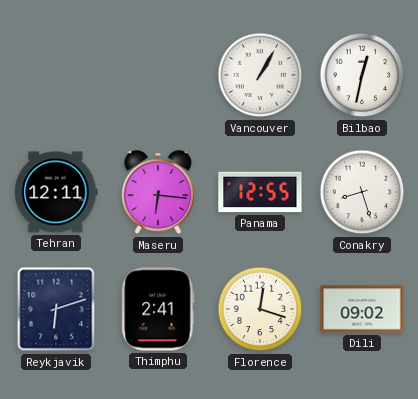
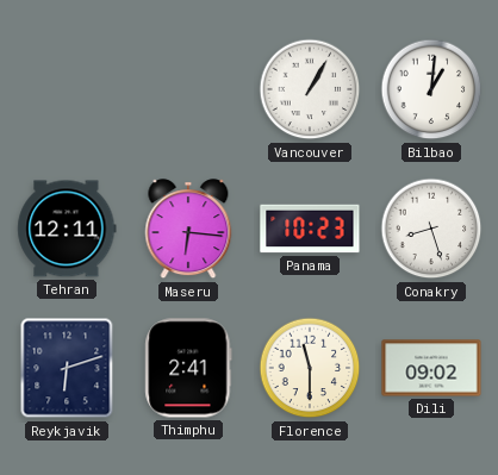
Bilbao: 12:32 -> 1:01
Panama: 12:55 -> 10:23
Florence: 12:18 -> 11:30
